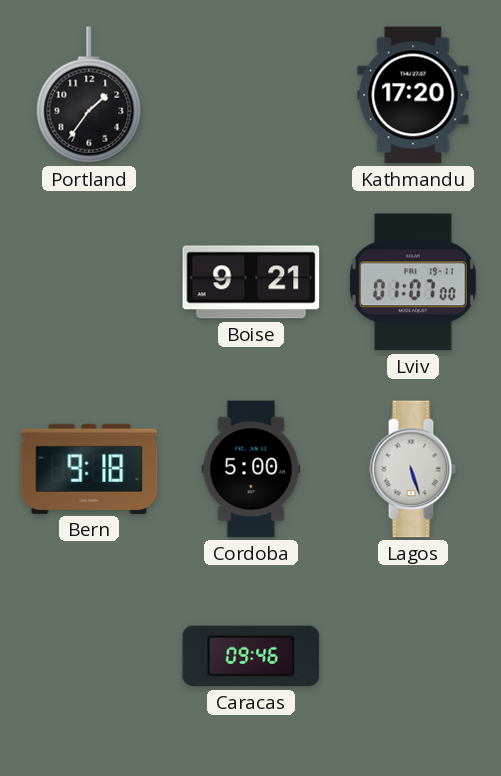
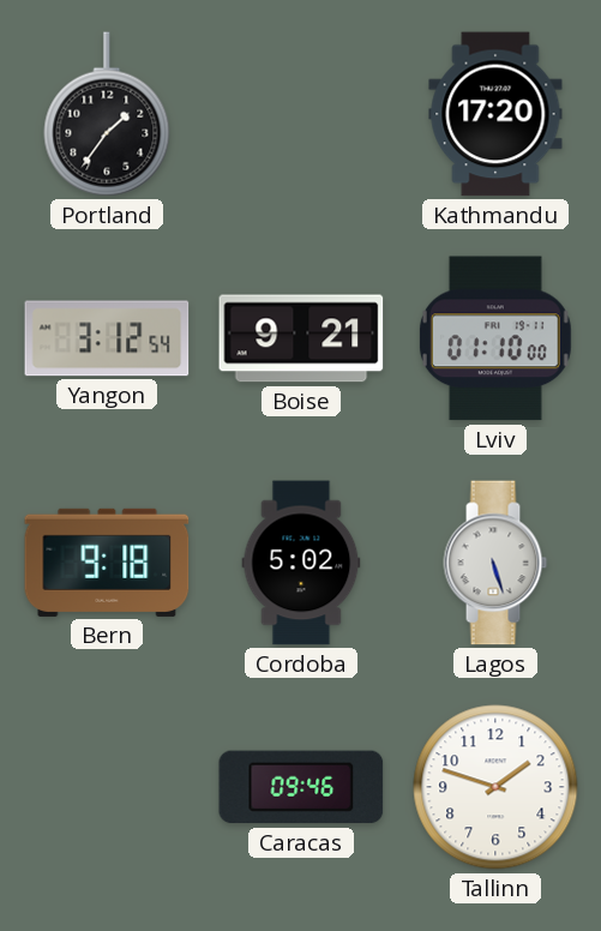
Yangon: none -> 3:12
Lviv: 01:07 -> 01:10
Cordoba: 5:00 -> 5:02
Tallinn: none -> 1:48
